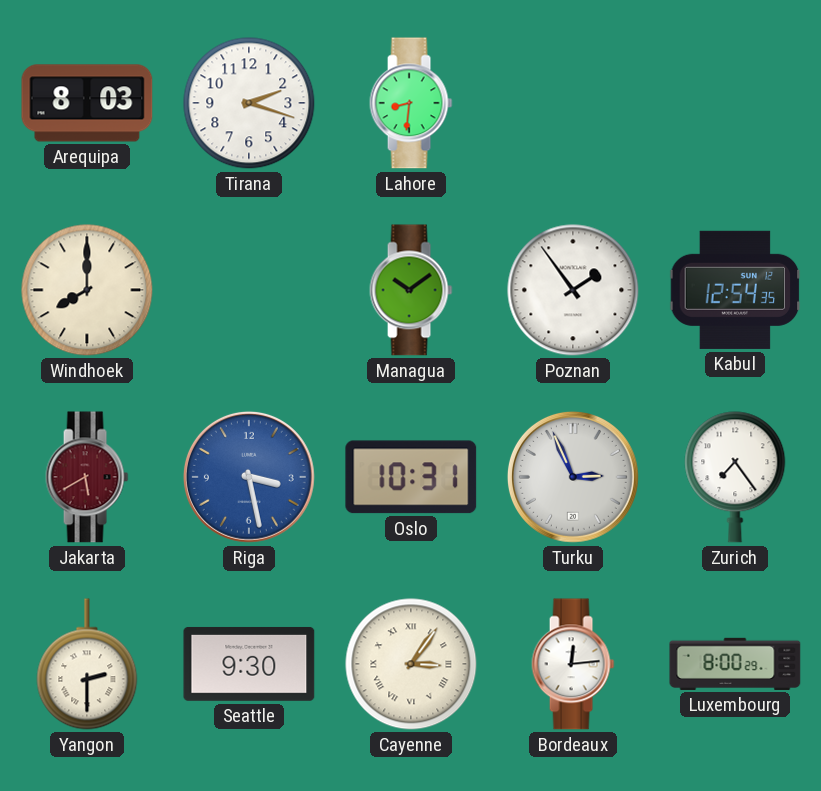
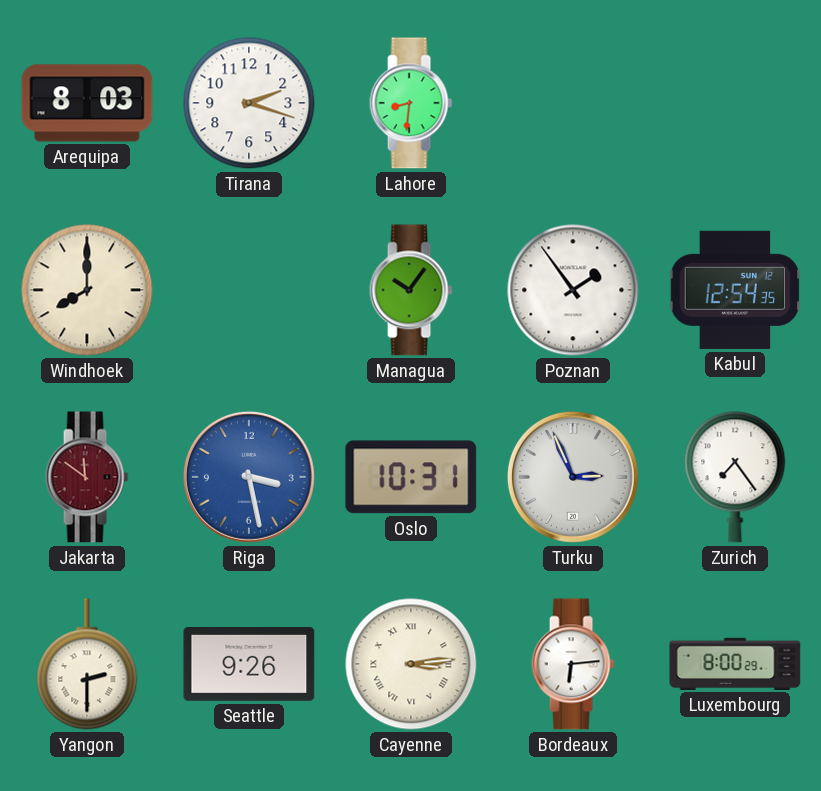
Managua: 10:09 -> 10:06
Jakarta: 5:40 -> 11:51
Seattle: 9:30 -> 9:26
Cayenne: 3:06 -> 3:14
Bordeaux: 12:14 -> 6:14
